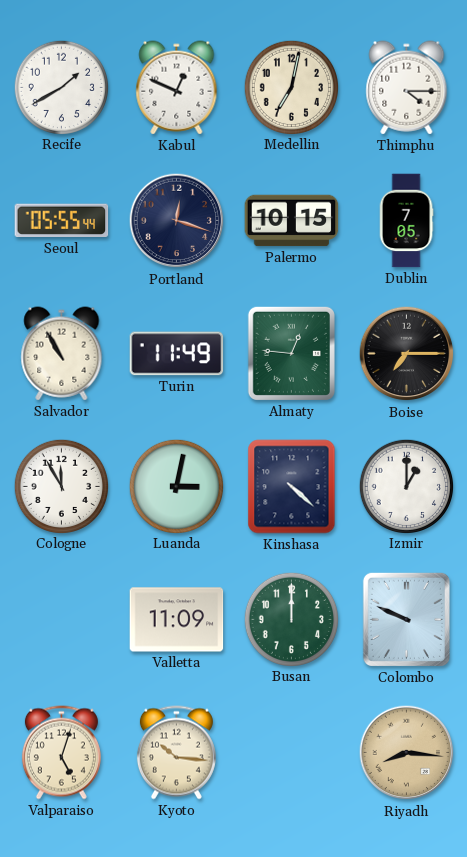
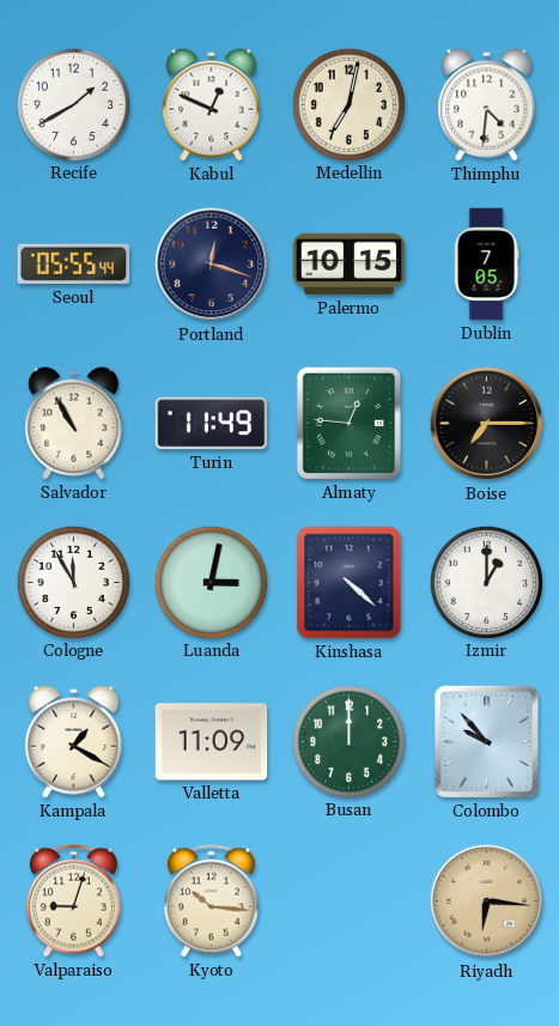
Thimphu: 4:15 -> 4:31
Kampala: none -> 1:20
Colombo: 9:49 -> 9:53
Valparaiso: 5:03 -> 9:03
Riyadh: 8:16 -> 6:16
